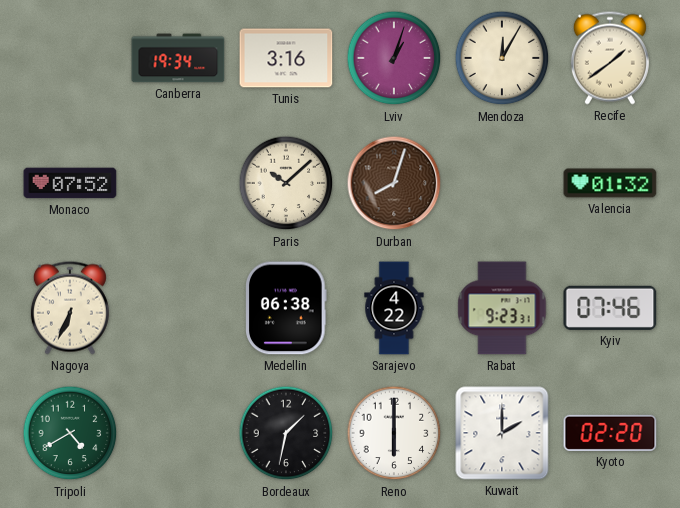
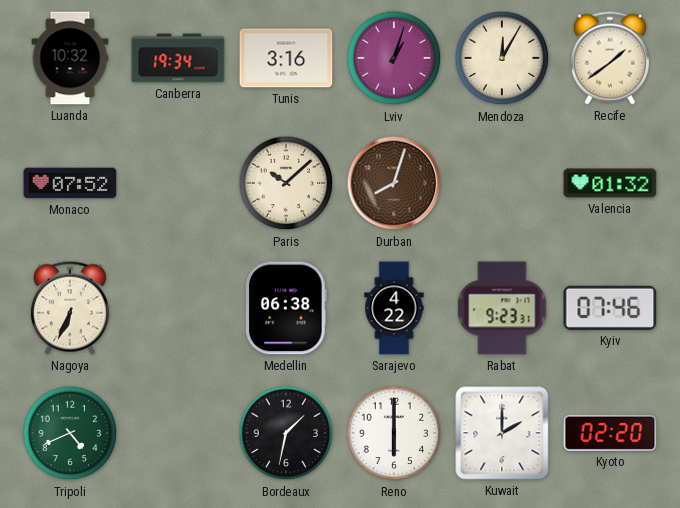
Luanda: none -> 10:32
Tripoli: 4:40 -> 4:41
